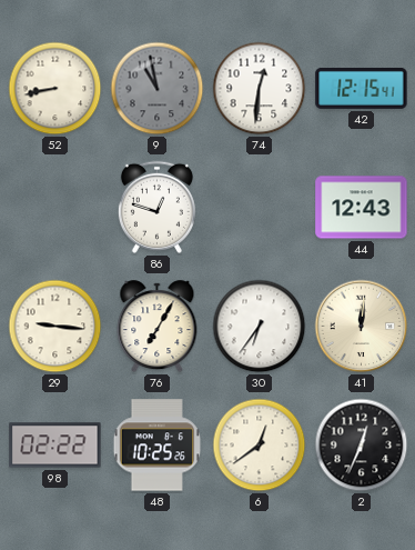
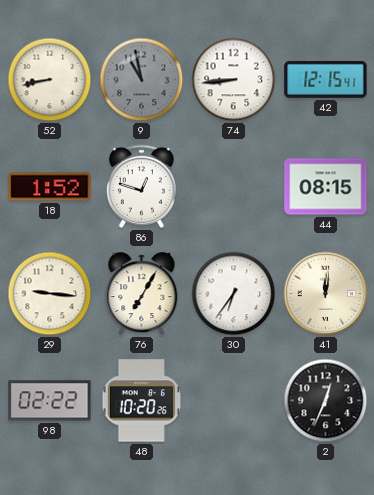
74: 12:31 -> 8:44
18: none -> 1:52
44: 12:43 -> 08:15
48: 10:25 -> 10:20
6: 12:39 -> none
